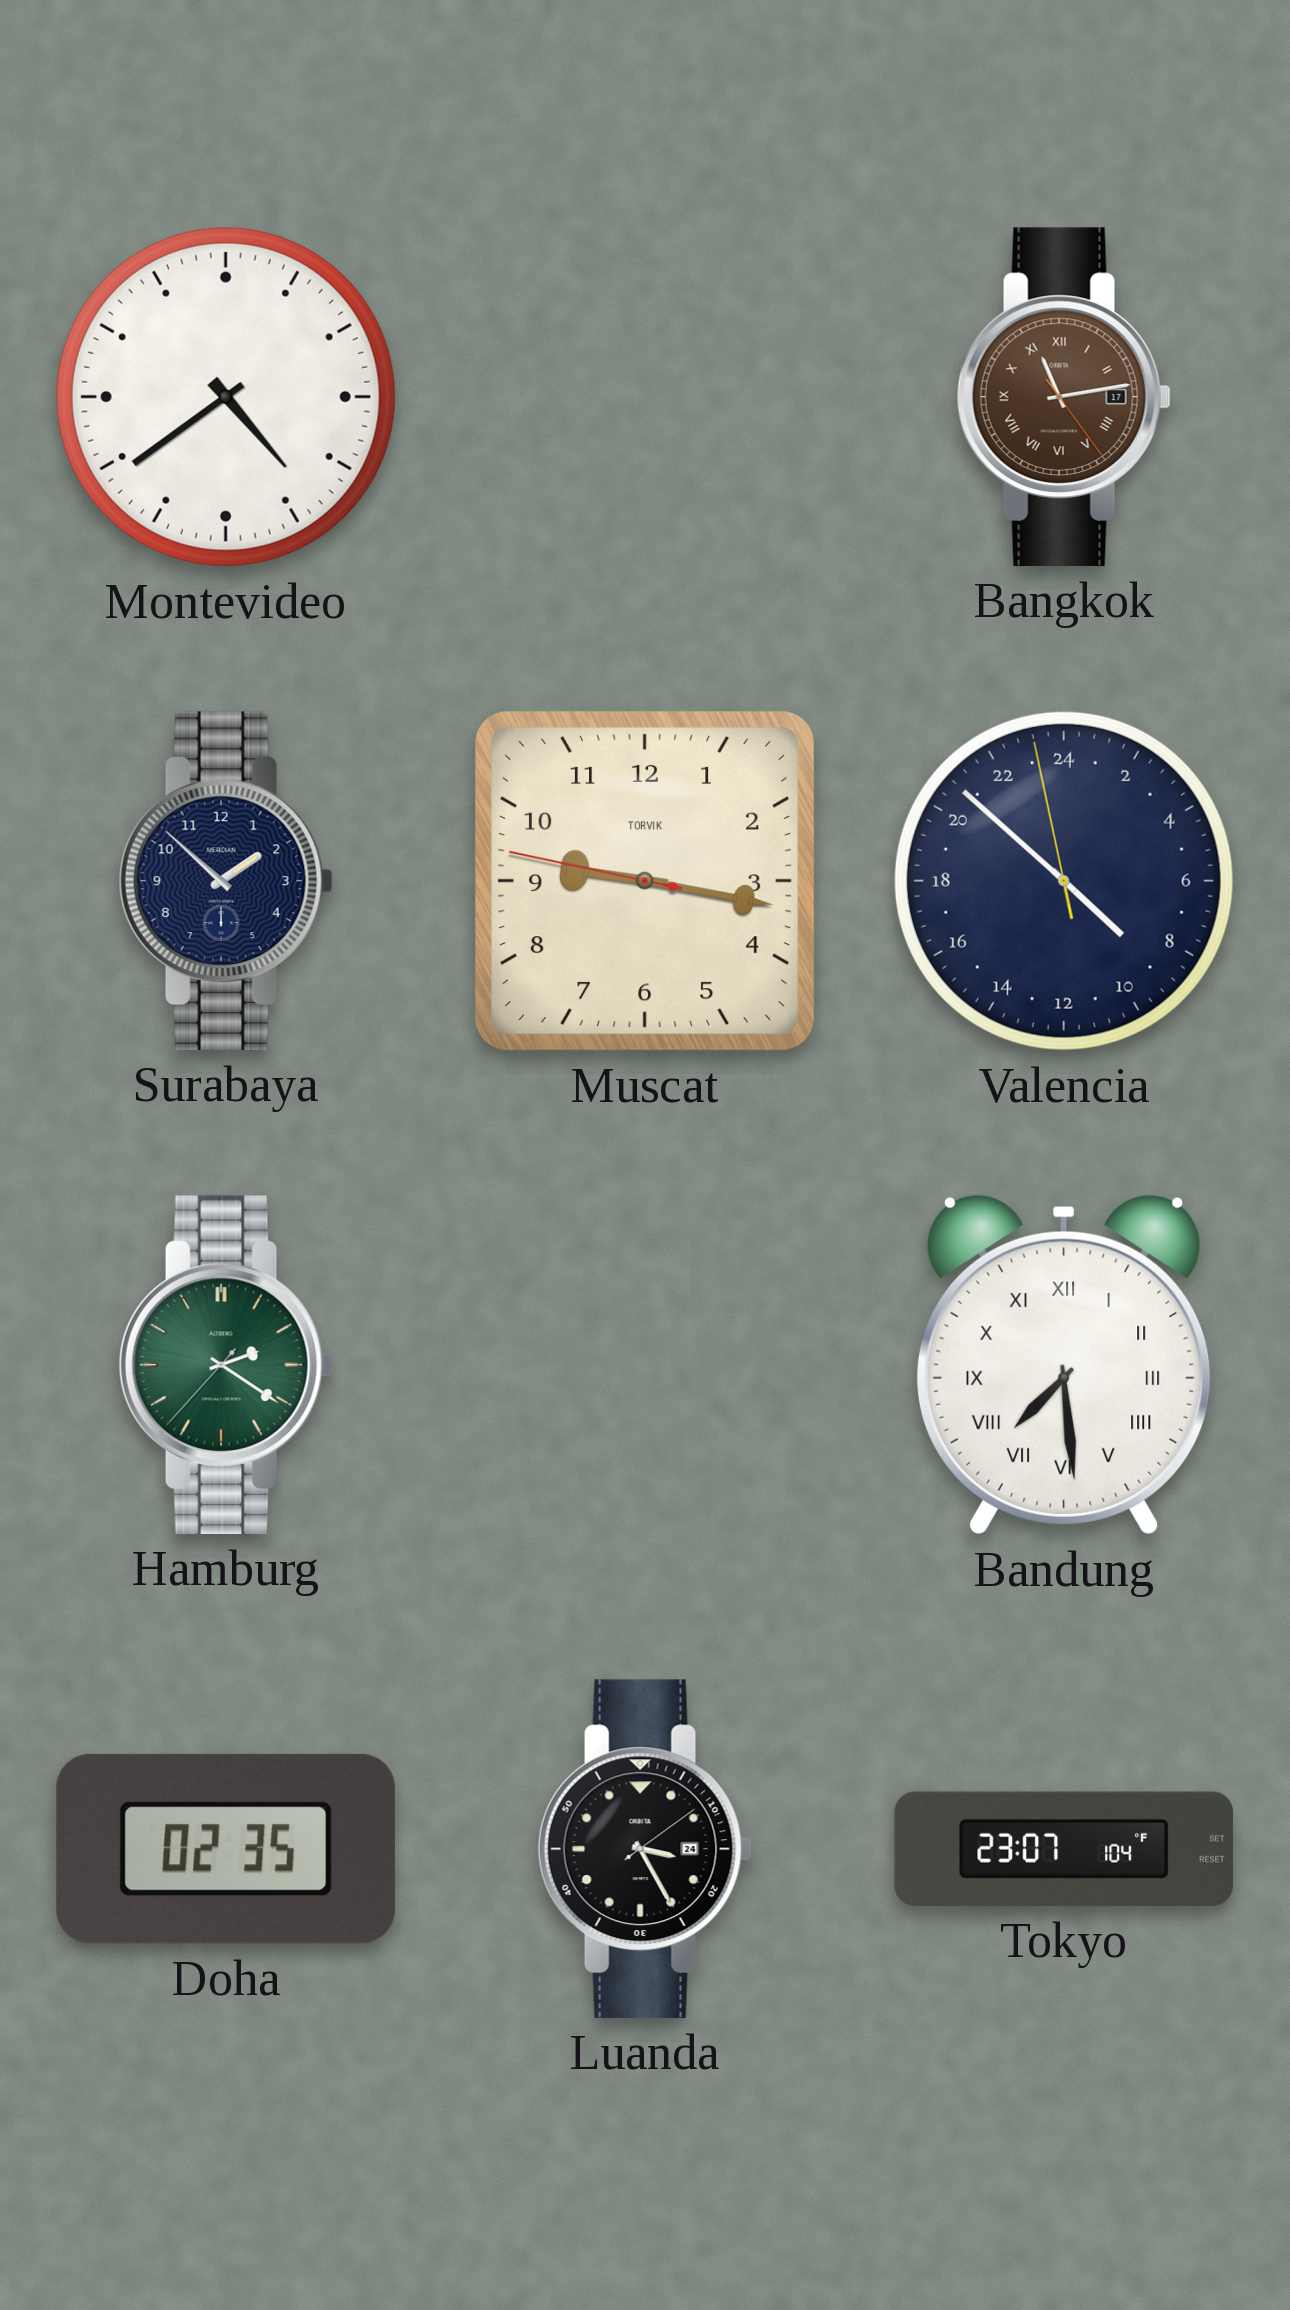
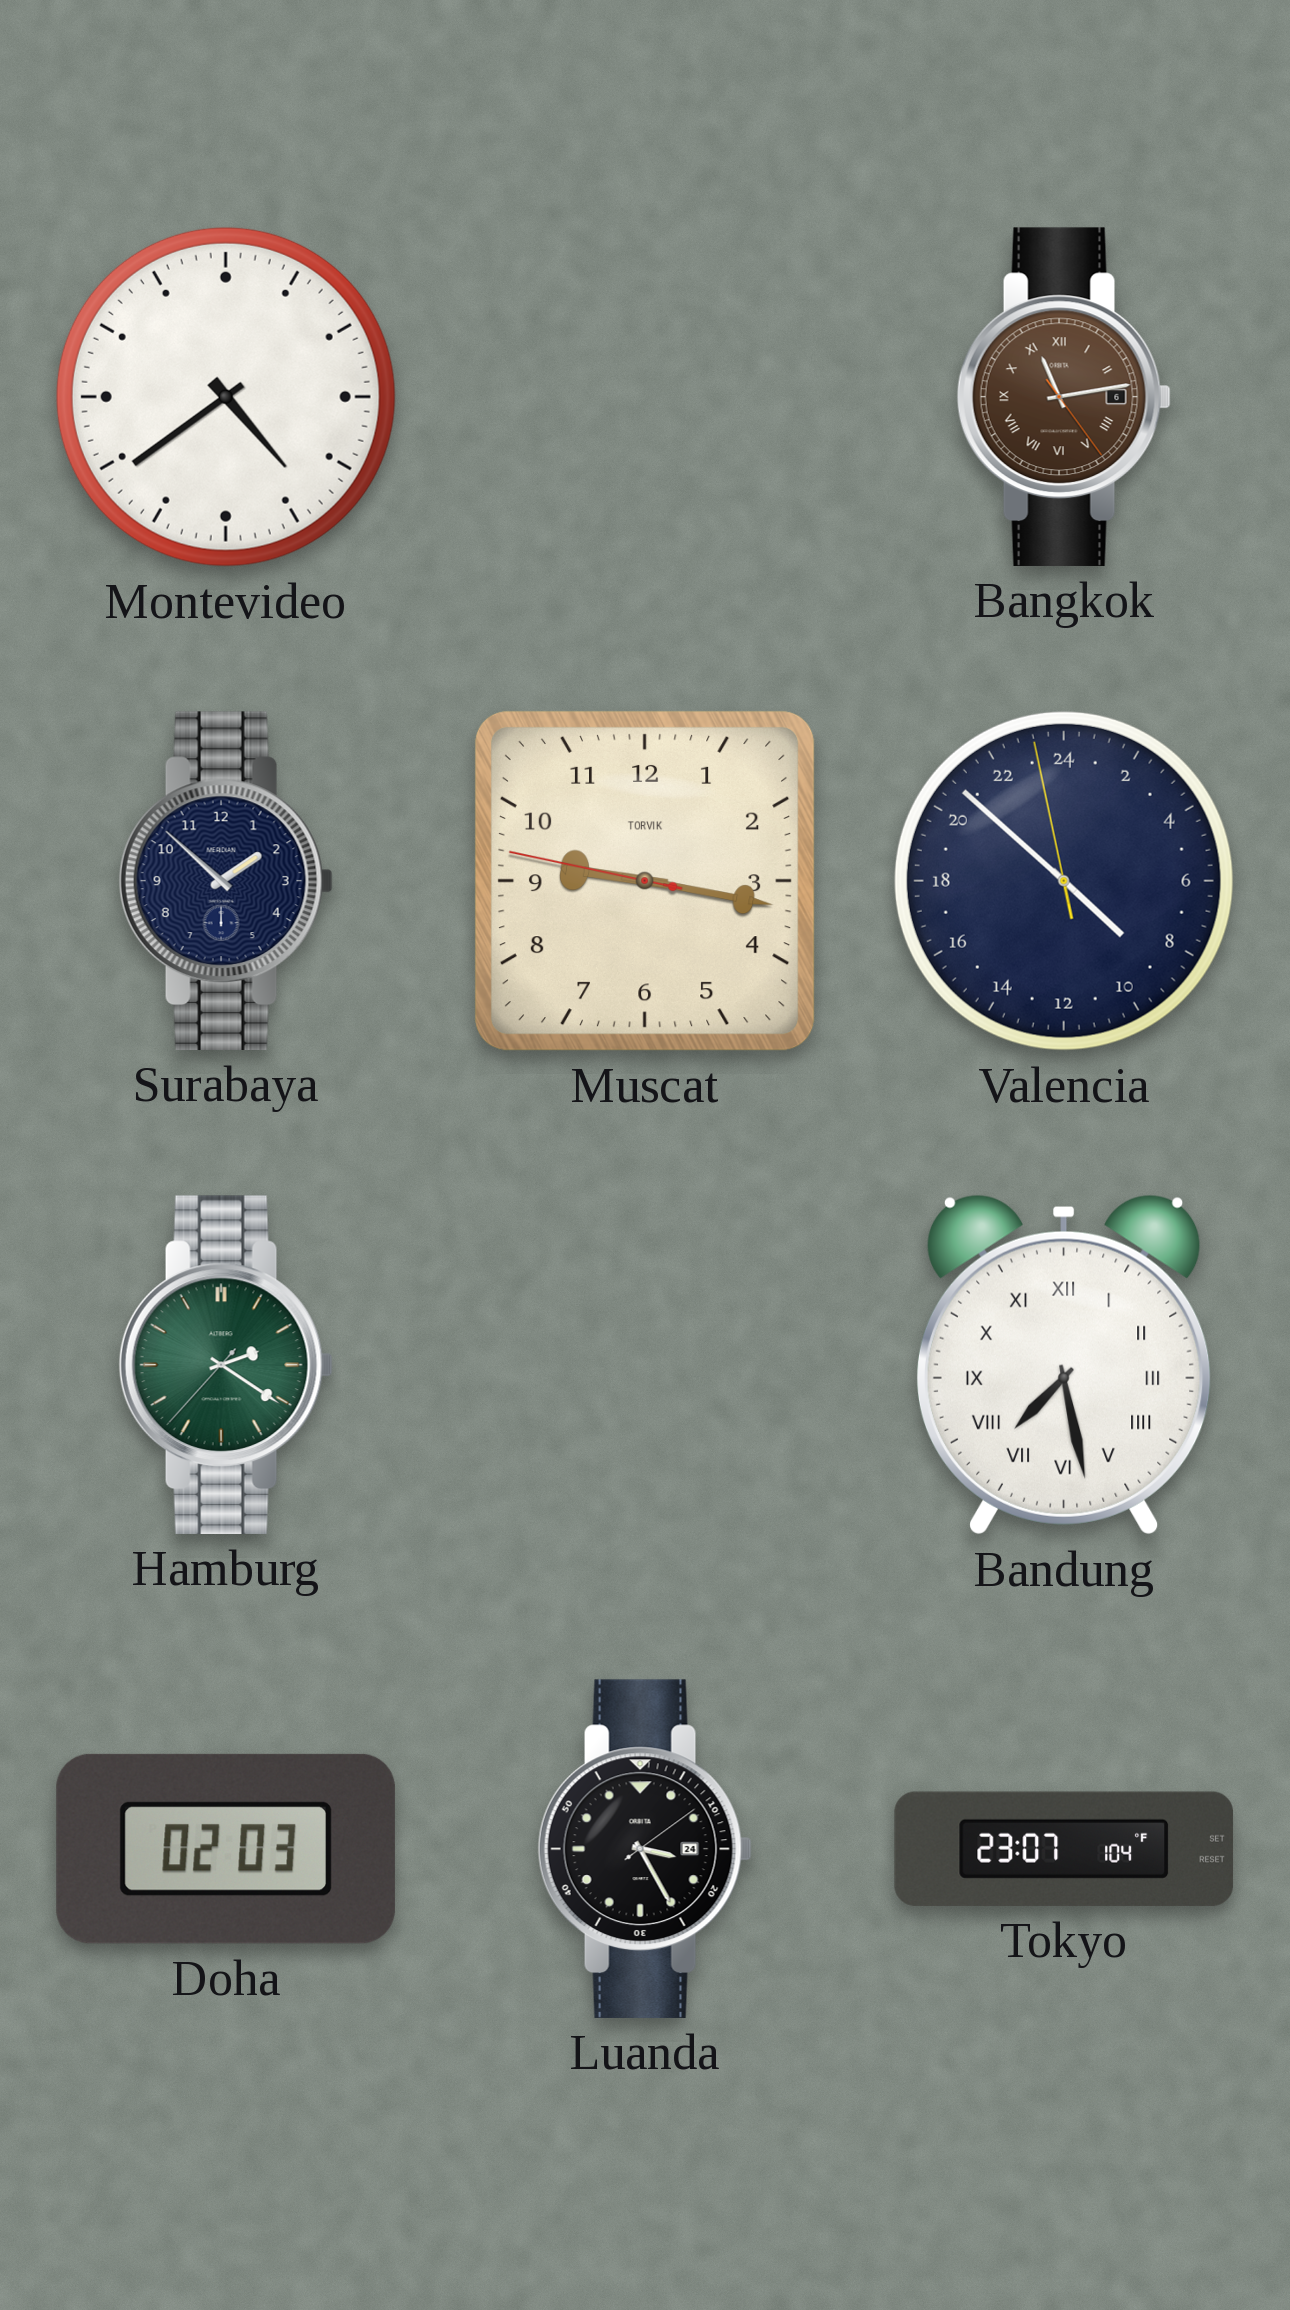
Bangkok date: 17 -> 6
Bandung: 7:29 -> 7:28
Doha: 02:35 -> 02:03
